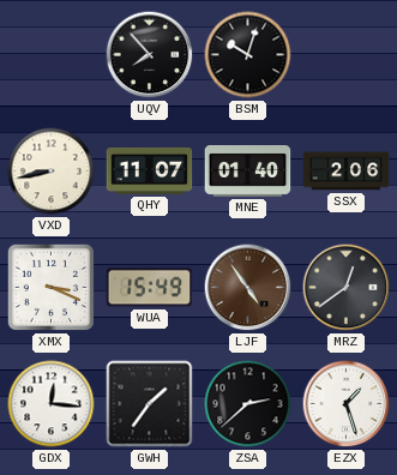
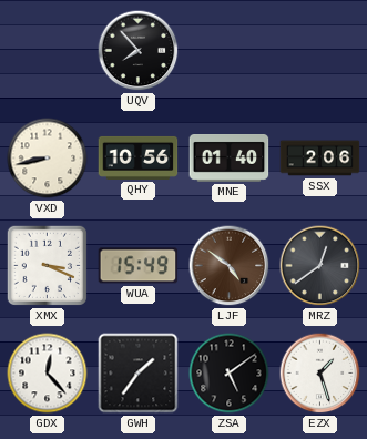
BSM: 10:03 -> none
QHY: 11:07 -> 10:56
LJF: 4:54 -> 4:51
GDX: 12:16 -> 12:23
ZSA: 2:38 -> 5:09
